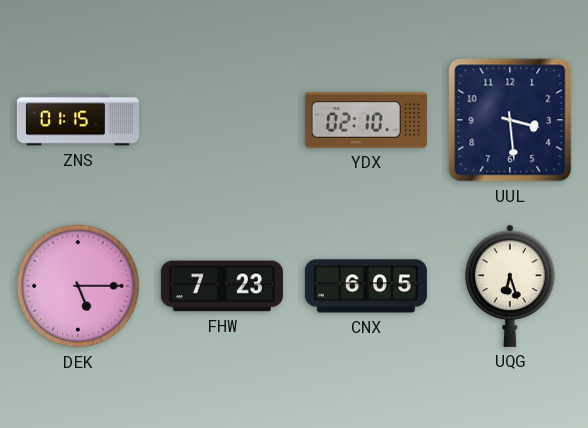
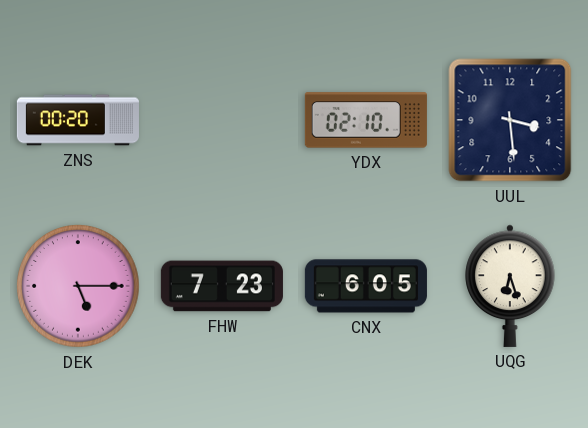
ZNS: 01:15 -> 00:20
